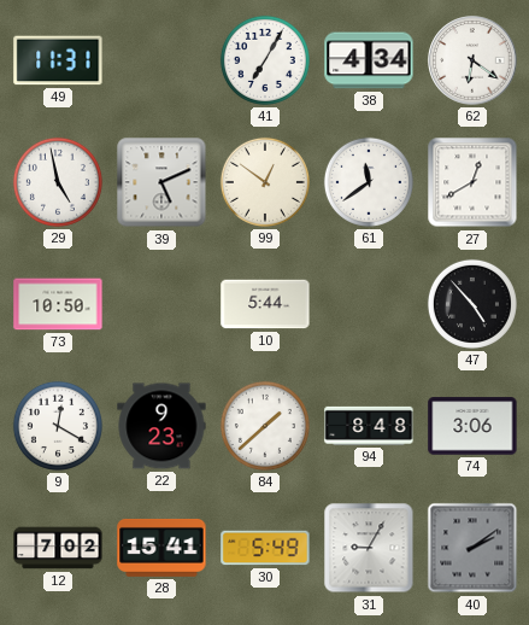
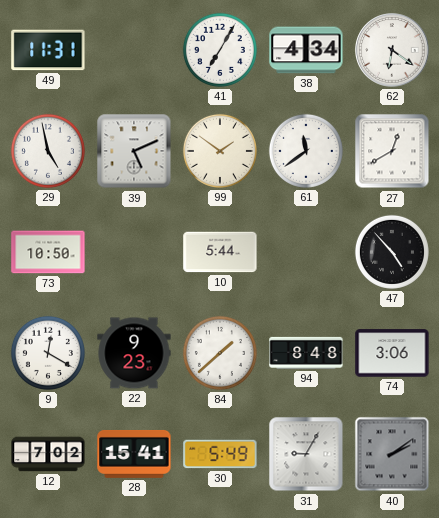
99: 12:51 -> 1:51
